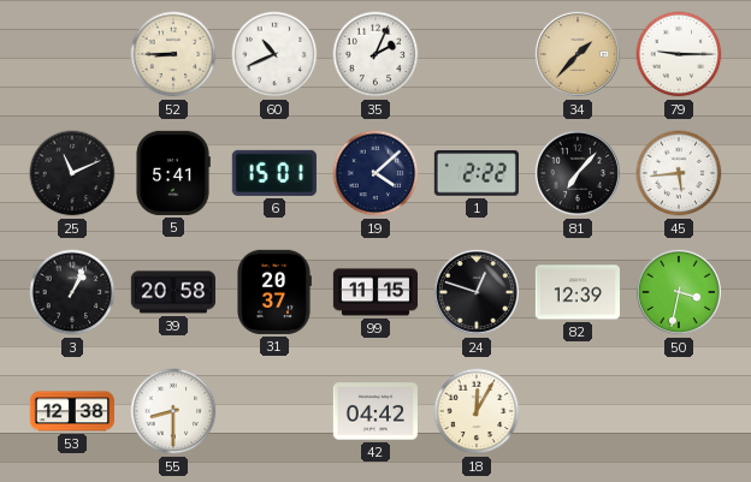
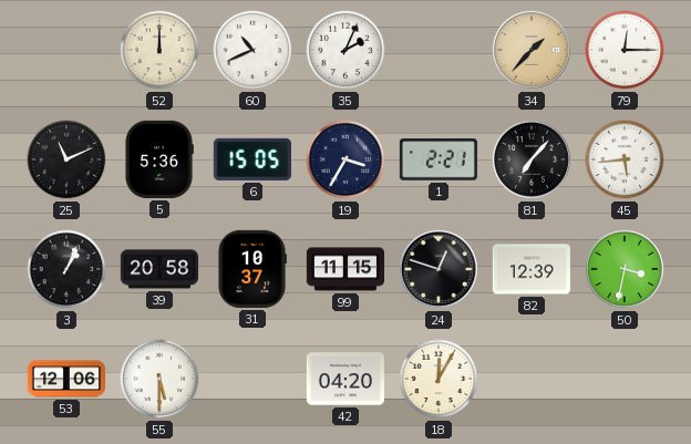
52: 8:45 -> 12:00
79: 9:15 -> 12:15
5: 5:41 -> 5:36
6: 15:01 -> 15:05
19: 4:08 -> 3:35
1: 2:22 -> 2:21
31: 20:37 -> 10:37
53: 12:38 -> 12:06
55: 8:30 -> 5:30
42: 04:42 -> 04:20
